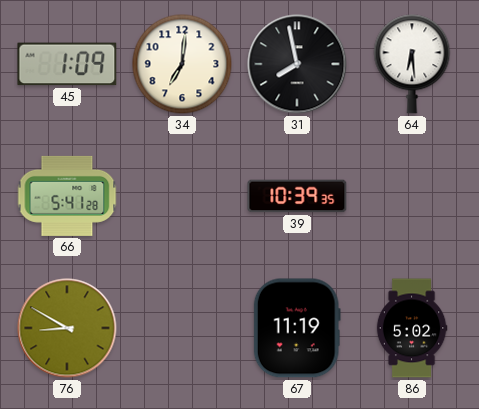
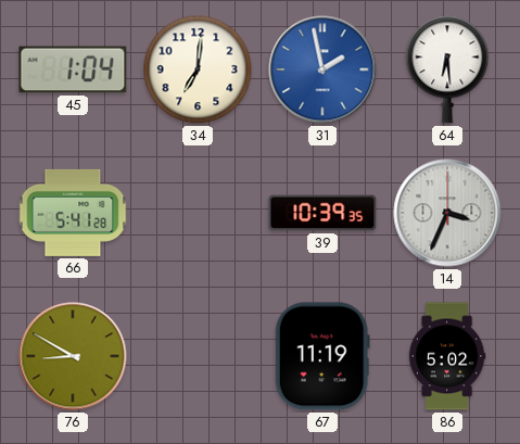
45: 1:09 -> 1:04
31: 7:58 -> 1:58
31 dial: black -> blue
14: none -> 3:34
